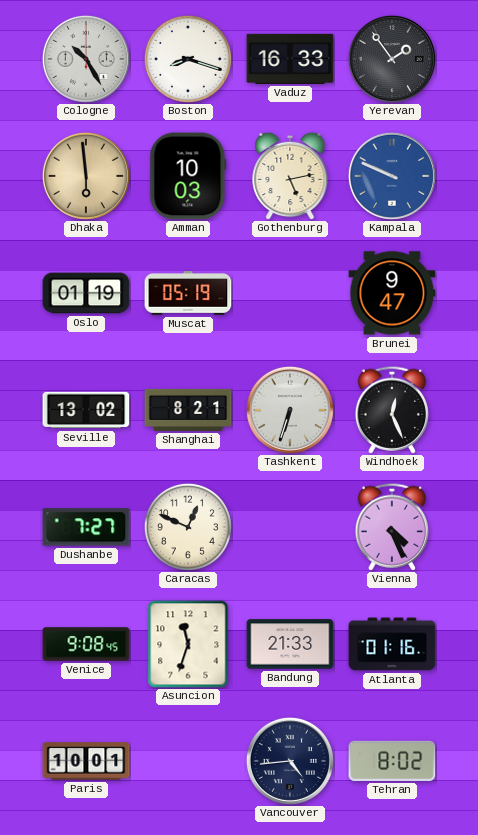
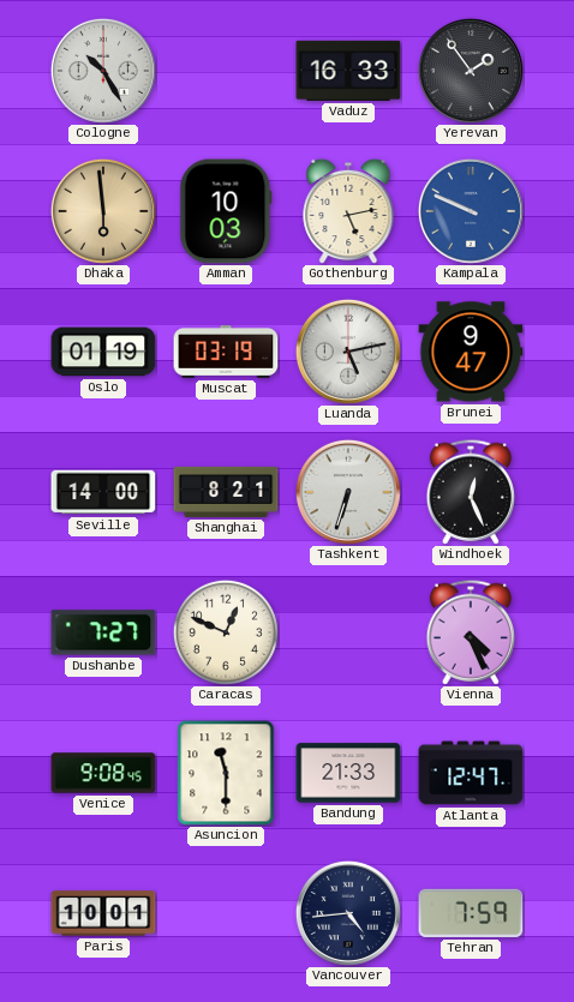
Boston: 8:18 -> none
Muscat: 05:19 -> 03:19
Luanda: none -> 5:13
Seville: 13:02 -> 14:00
Asuncion: 11:33 -> 11:30
Atlanta: 01:16 -> 12:47
Tehran: 8:02 -> 7:59
